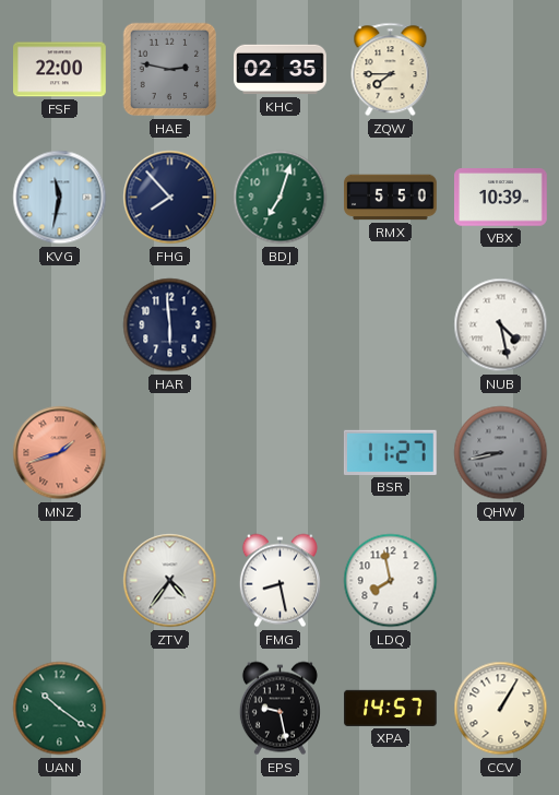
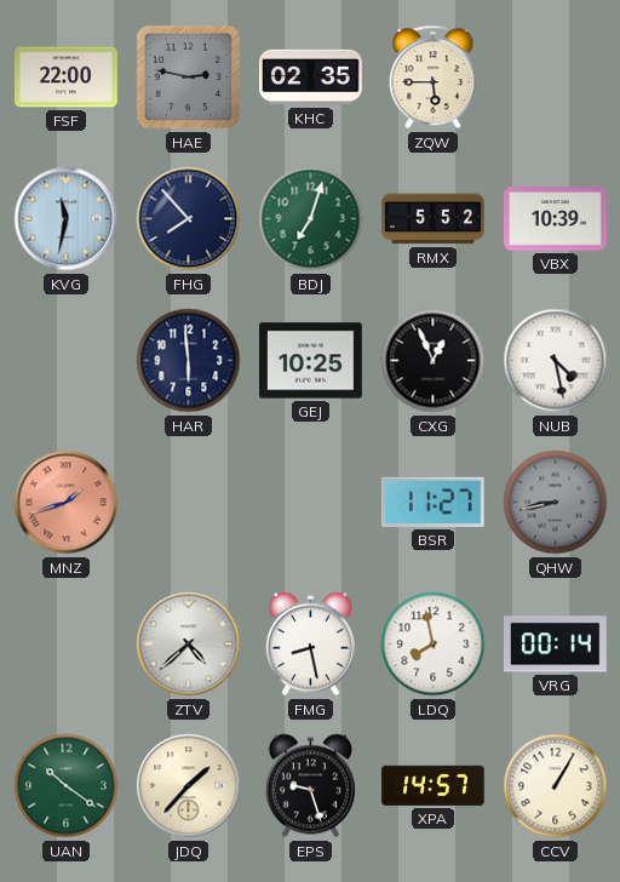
ZQW: 7:45 -> 5:45
RMX: 5:50 -> 5:52
GEJ: none -> 10:25
CXG: none -> 12:56
ZTV: 4:36 -> 4:38
VRG: none -> 00:14
JDQ: none -> 1:37
EPS: 9:28 -> 9:27
